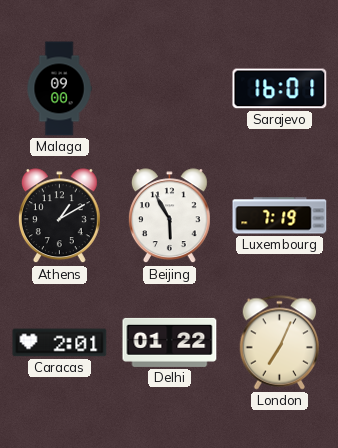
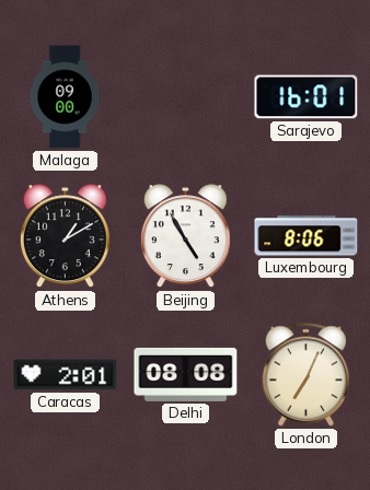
Beijing: 5:55 -> 4:55
Luxembourg: 7:19 -> 8:06
Delhi: 01:22 -> 08:08
